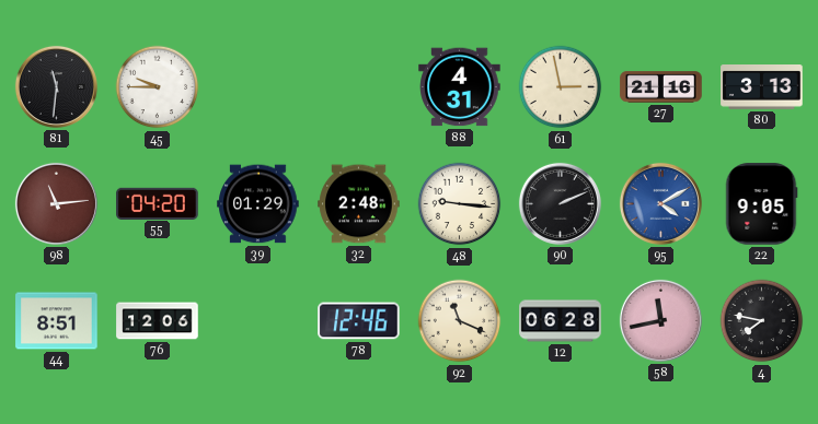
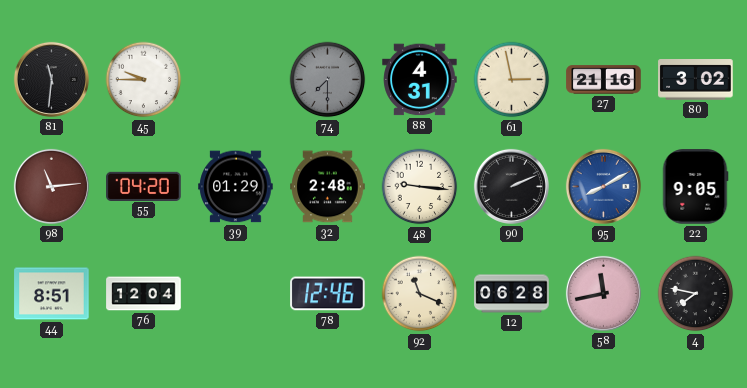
74: none -> 7:30
80: 3:13 -> 3:02
95: 4:10 -> 8:10
76: 12:06 -> 12:04
